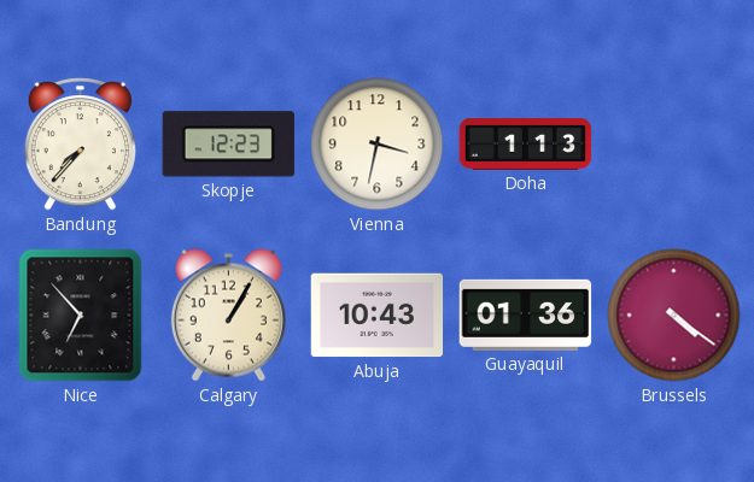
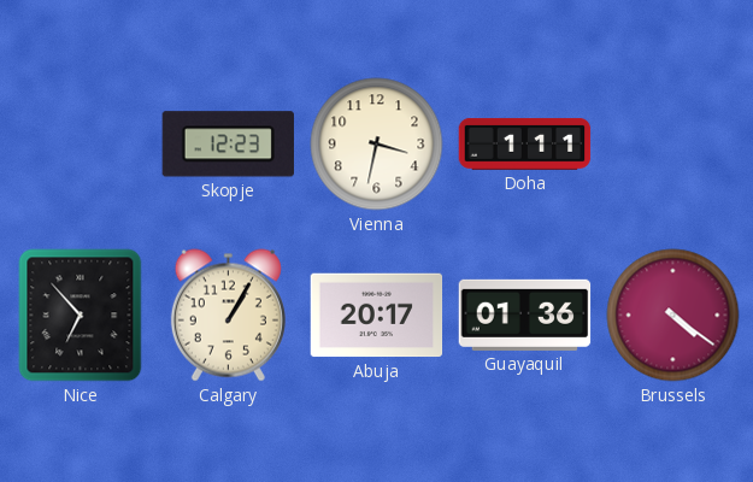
Bandung: 7:37 -> none
Doha: 1:13 -> 1:11
Abuja: 10:43 -> 20:17
